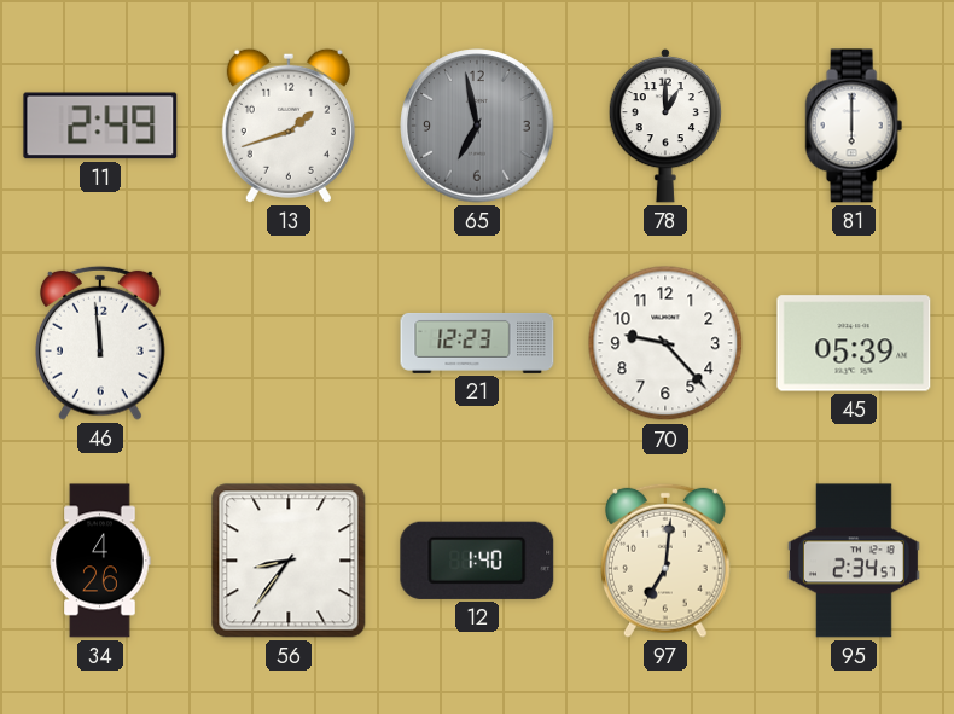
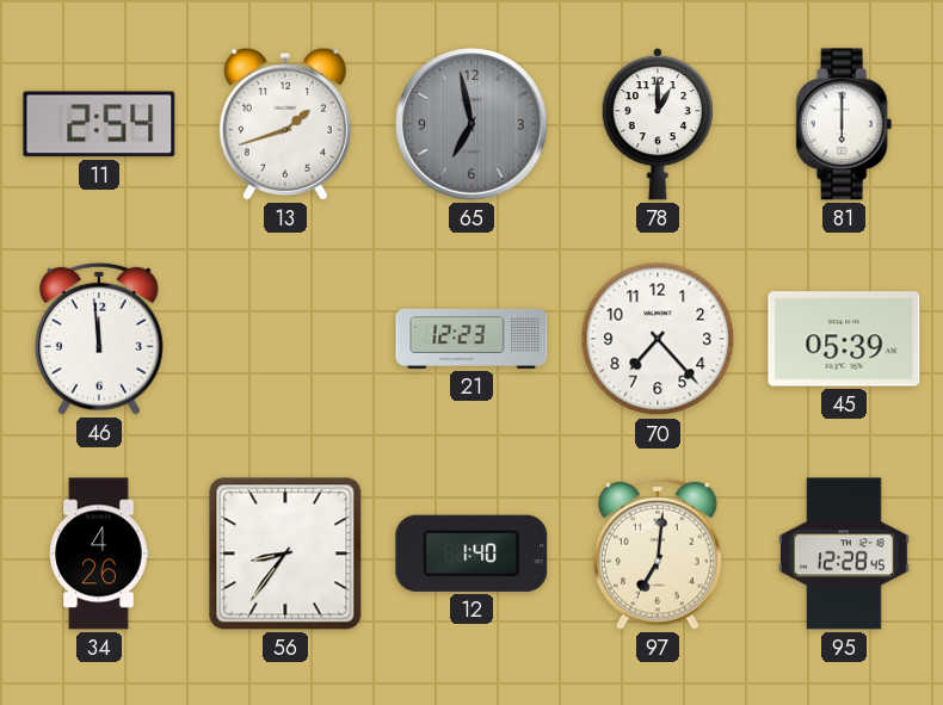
11: 2:49 -> 2:54
70: 9:23 -> 7:23
95: 2:34 -> 12:28
